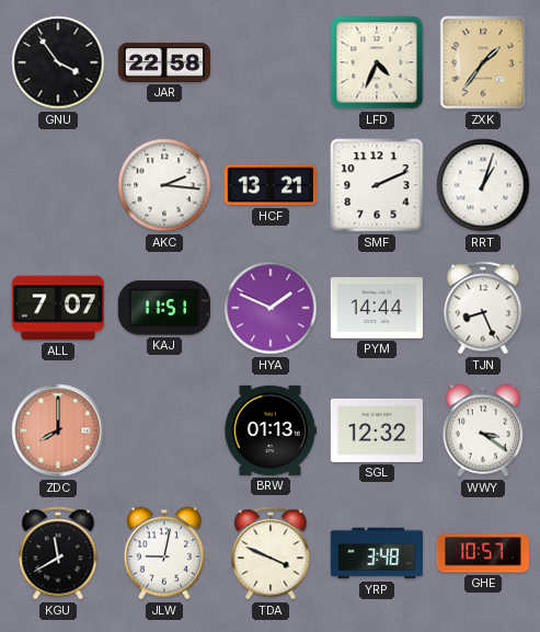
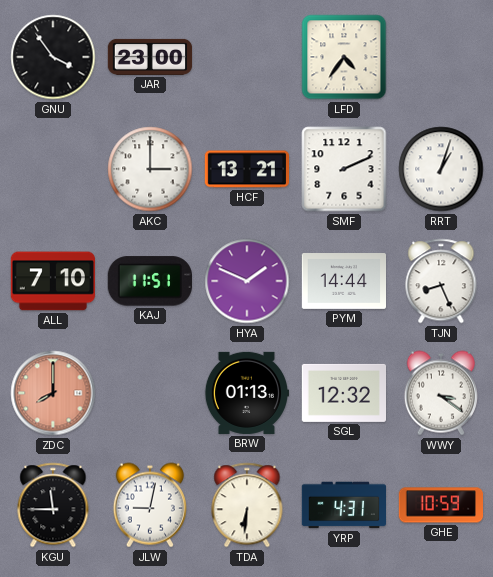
JAR: 22:58 -> 23:00
LFD: 4:34 -> 4:36
ZXK: 1:36 -> none
AKC: 2:16 -> 3:00
ALL: 7:07 -> 7:10
KGU: 11:40 -> 11:45
TDA: 3:49 -> 6:31
YRP: 3:48 -> 4:31
GHE: 10:57 -> 10:59
